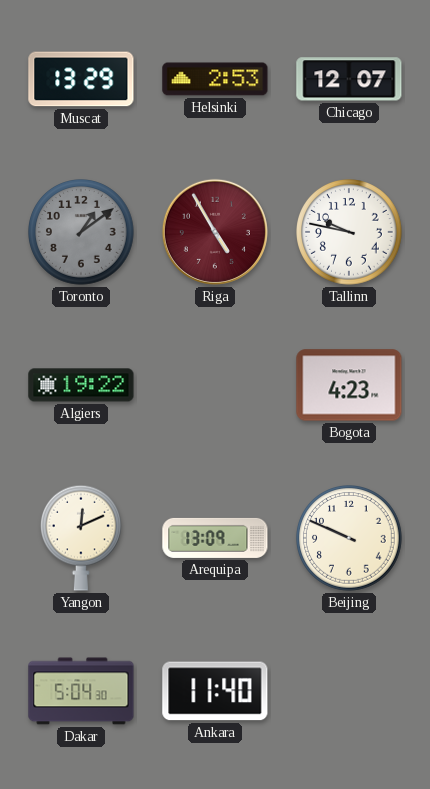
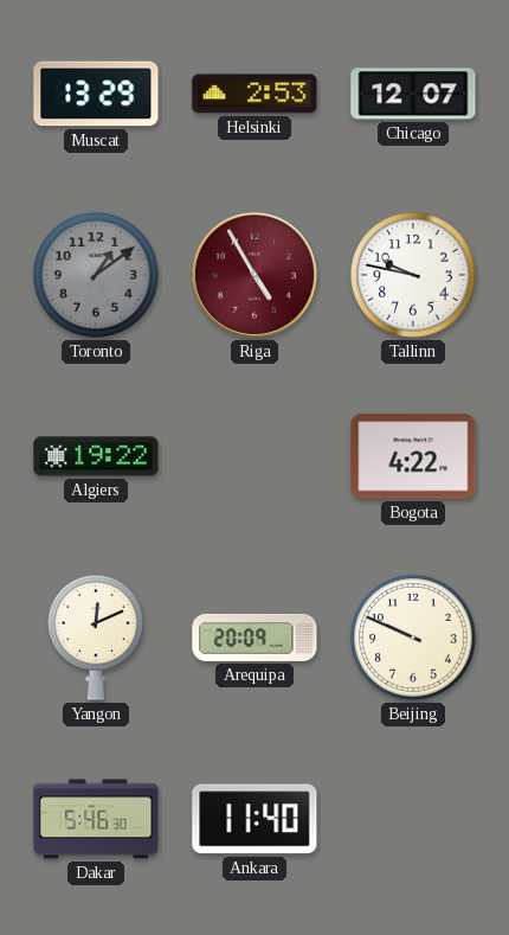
Bogota: 4:23 -> 4:22
Arequipa: 13:09 -> 20:09
Dakar: 5:04 -> 5:46
